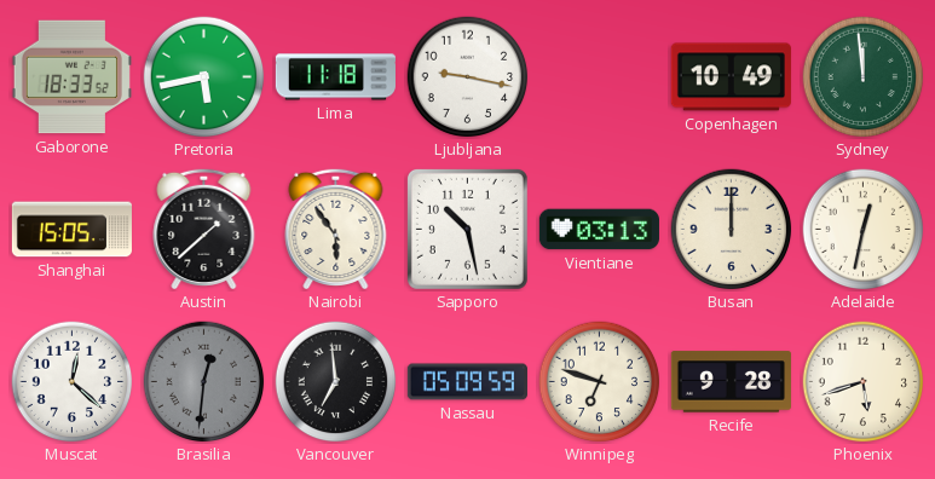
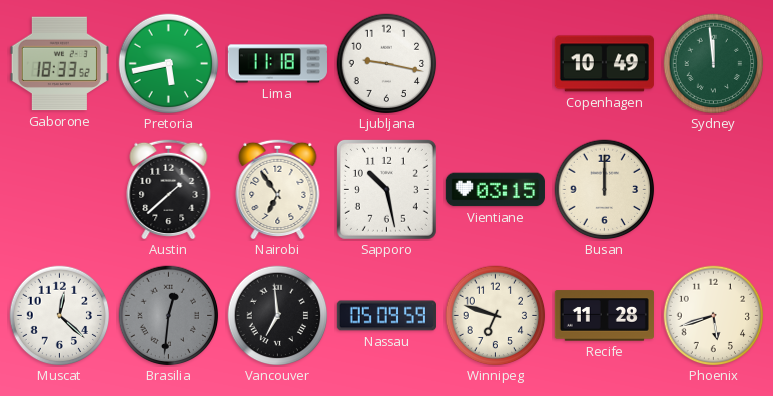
Shanghai: 15:05 -> none
Nairobi: 5:54 -> 6:54
Vientiane: 03:13 -> 03:15
Adelaide: 12:32 -> none
Recife: 9:28 -> 11:28
